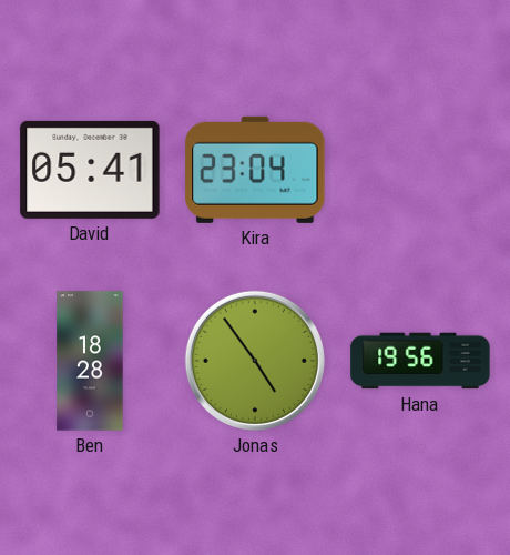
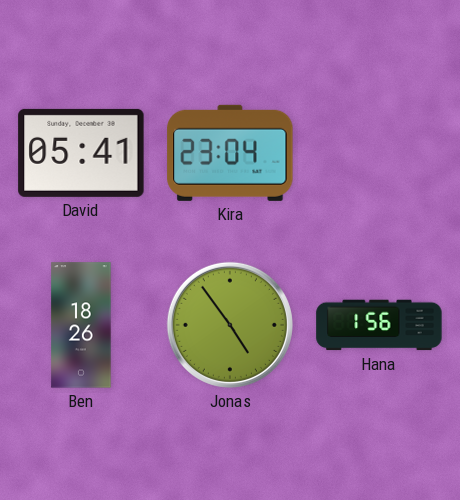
Ben: 18:28 -> 18:26
Hana: 19:56 -> 1:56
